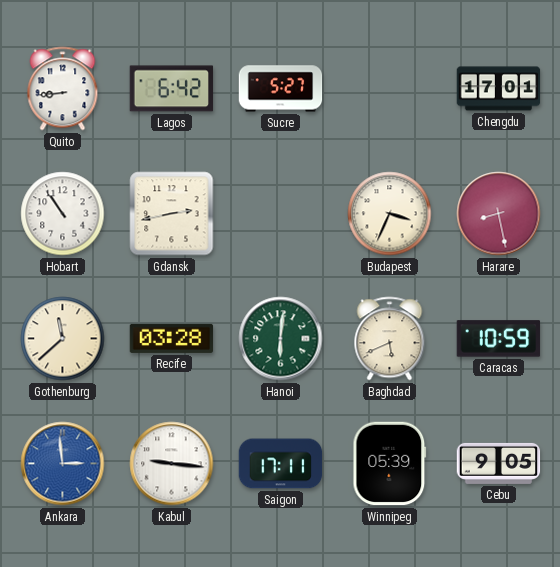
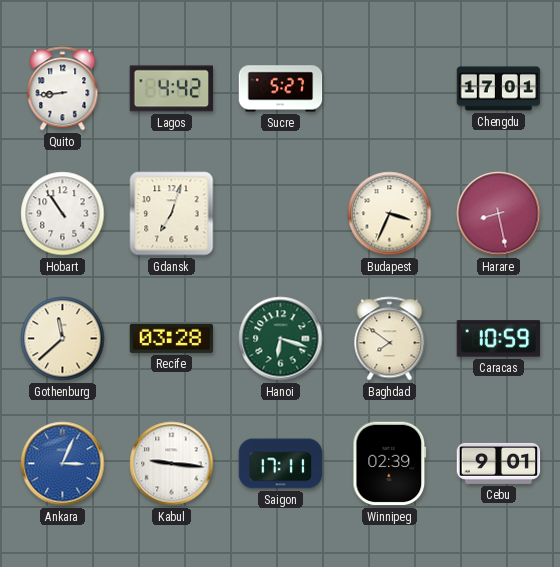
Lagos: 6:42 -> 4:42
Gdansk: 2:43 -> 7:03
Hanoi: 6:01 -> 6:18
Baghdad: 5:41 -> 7:51
Ankara: 2:59 -> 3:04
Winnipeg: 05:39 -> 02:39
Cebu: 9:05 -> 9:01
